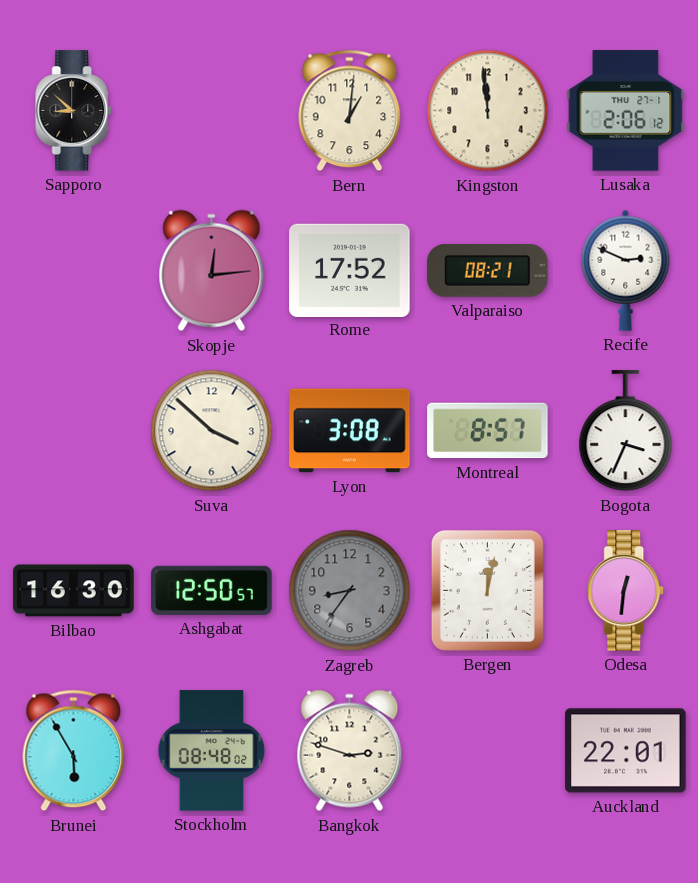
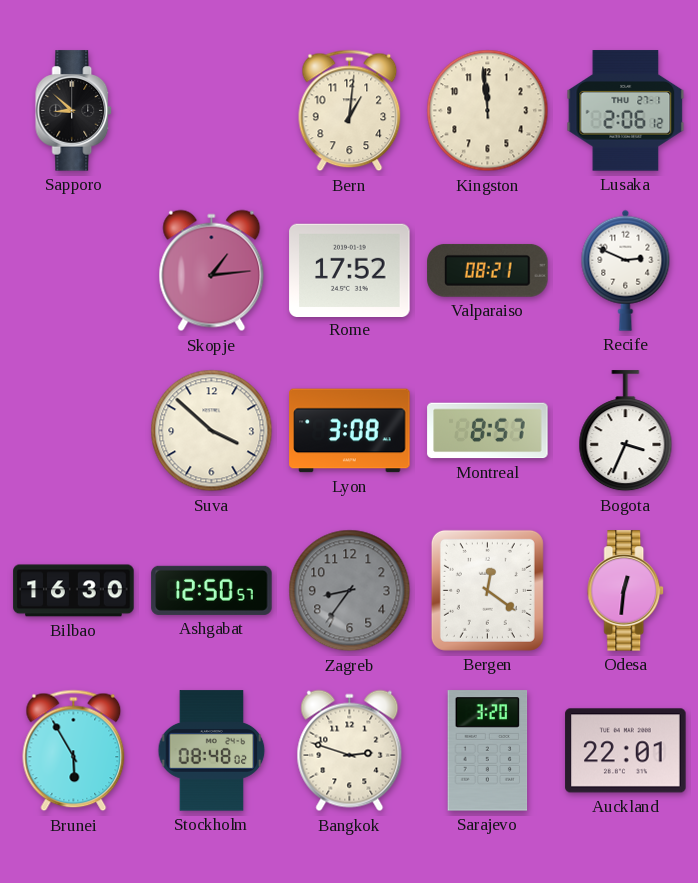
Skopje: 12:14 -> 1:14
Bergen: 12:02 -> 12:21
Sarajevo: none -> 3:20
